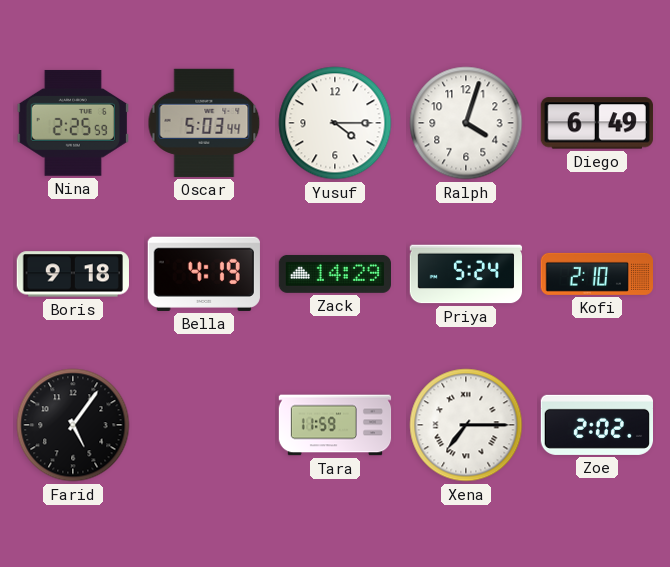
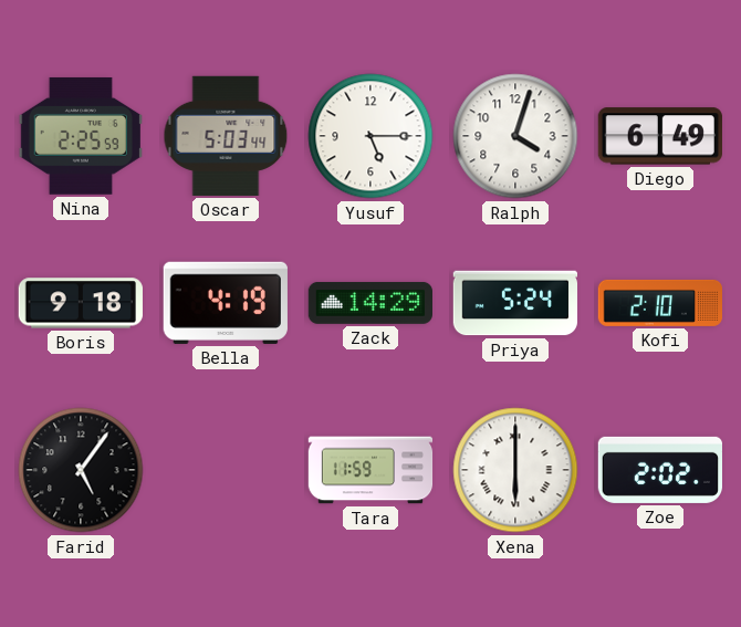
Yusuf: 4:15 -> 5:15
Xena: 7:15 -> 6:00
